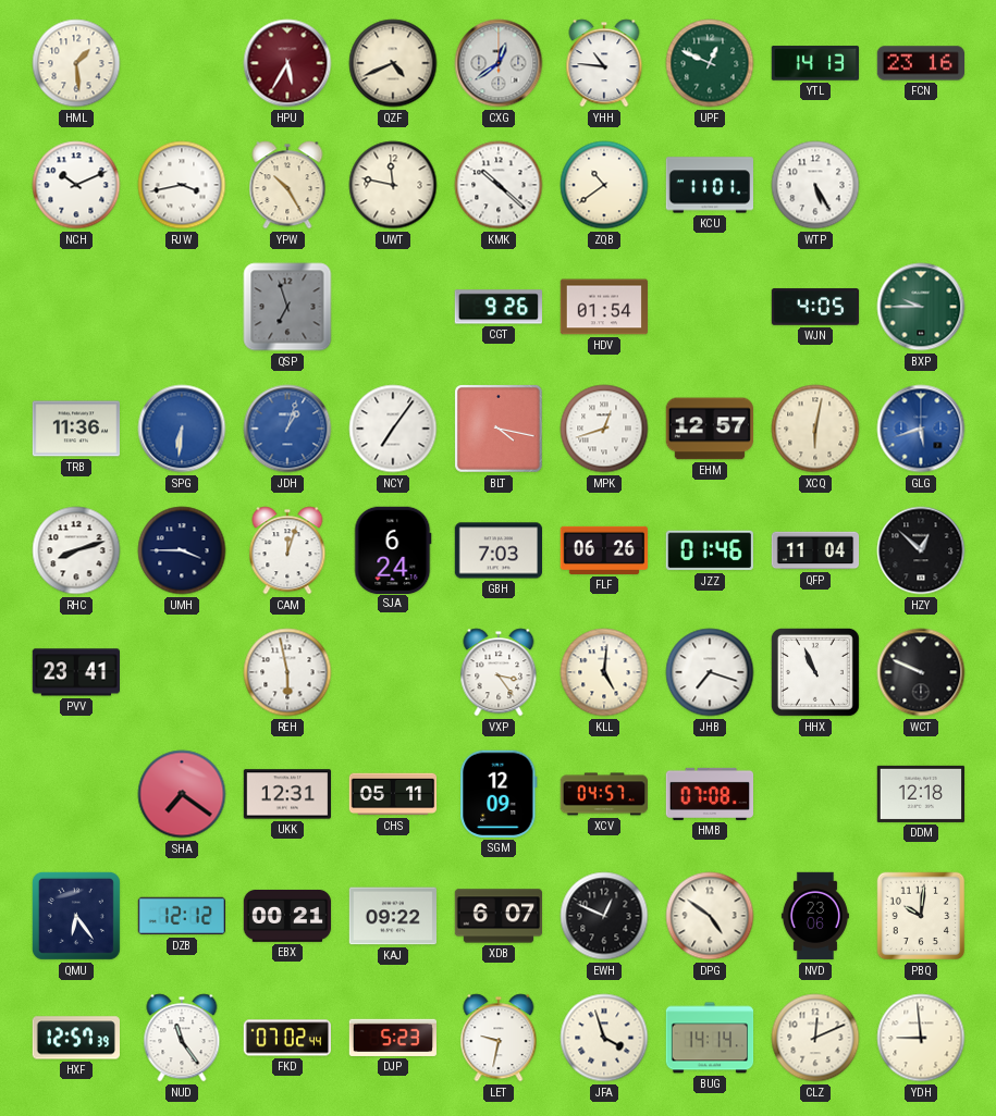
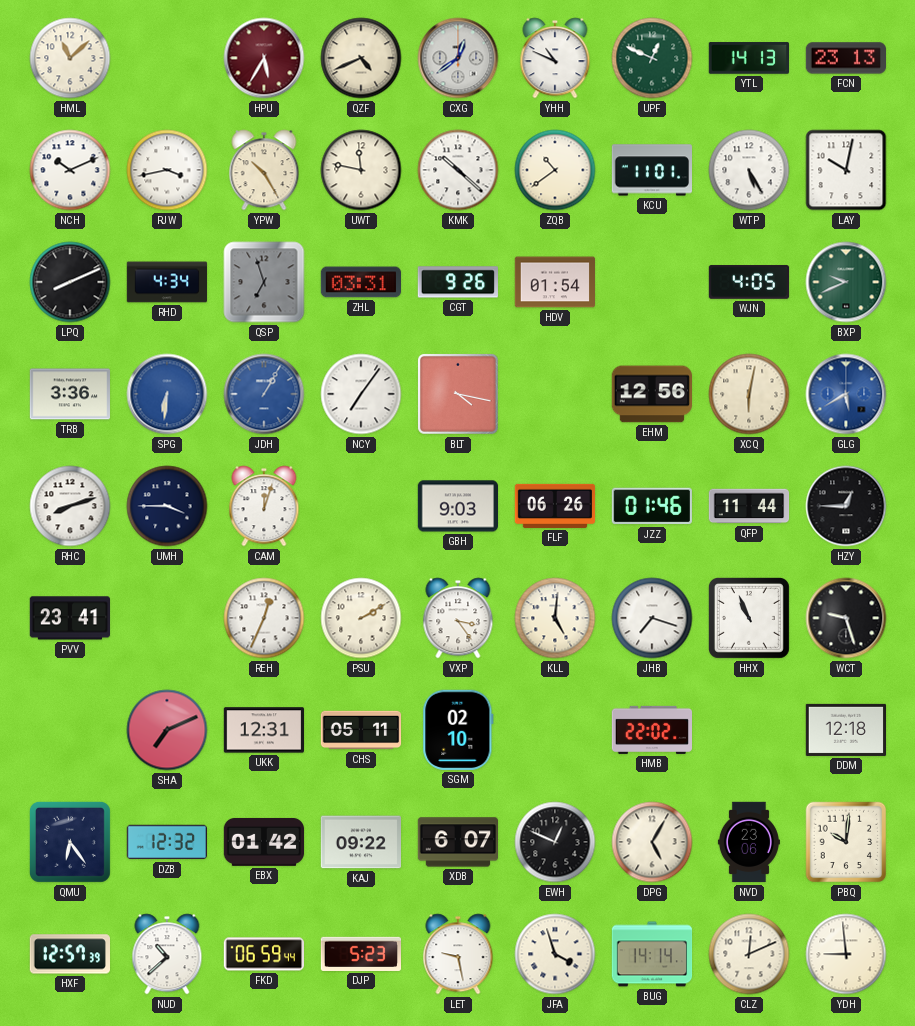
HML: 1:29 -> 11:08
YHH: 10:46 -> 10:49
FCN: 23:16 -> 23:13
LAY: none -> 10:02
LPQ: none -> 8:11
RHD: none -> 4:34
ZHL: none -> 03:31
BXP: 9:45 -> 9:41
TRB: 11:36 -> 3:36
JDH: 1:03 -> 1:05
MPK: 12:42 -> none
EHM: 12:57 -> 12:56
GLG: 5:42 -> 5:40
SJA: 6:24 -> none
GBH: 7:03 -> 9:03
QFP: 11:04 -> 11:44
HZY: 12:52 -> 12:45
REH: 5:58 -> 12:34
PSU: none -> 2:10
WCT: 9:49 -> 9:27
SHA: 7:21 -> 7:11
SGM: 12:09 -> 02:10
XCV: 04:57 -> none
HMB: 07:08 -> 22:02
DZB: 12:12 -> 12:32
EBX: 00:21 -> 01:42
DPG: 4:51 -> 5:05
NUD: 11:24 -> 10:38
FKD: 07:02 -> 06:59
LET: 9:32 -> 9:28
